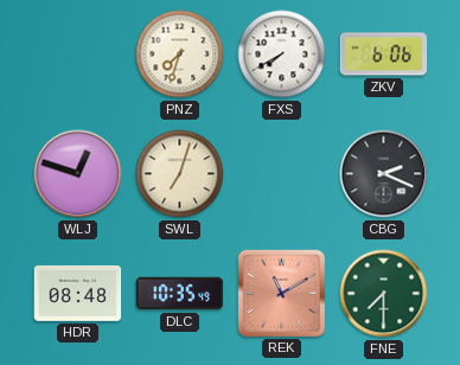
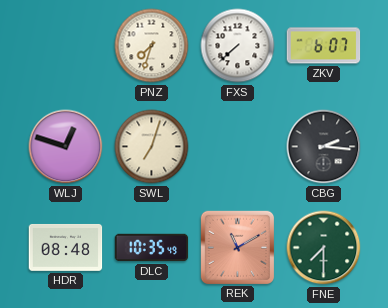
FXS: 7:40 -> 7:38
ZKV: 6:06 -> 6:07
CBG: 2:19 -> 2:16
